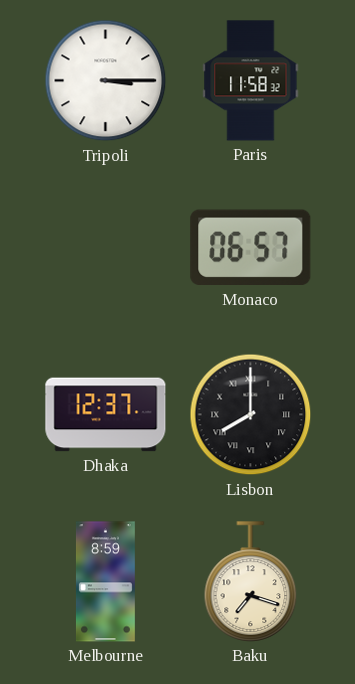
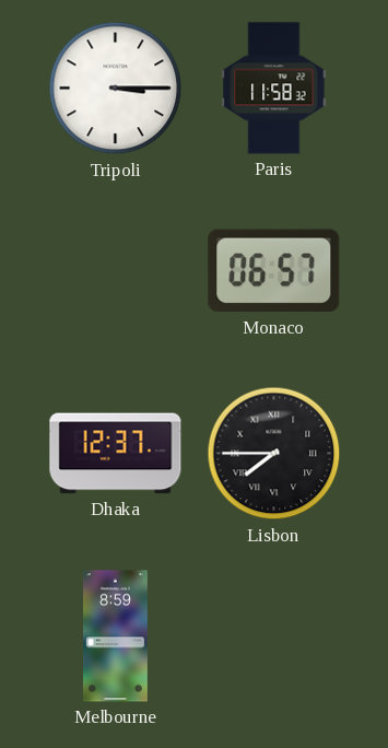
Lisbon: 8:00 -> 7:45
Baku: 7:18 -> none
